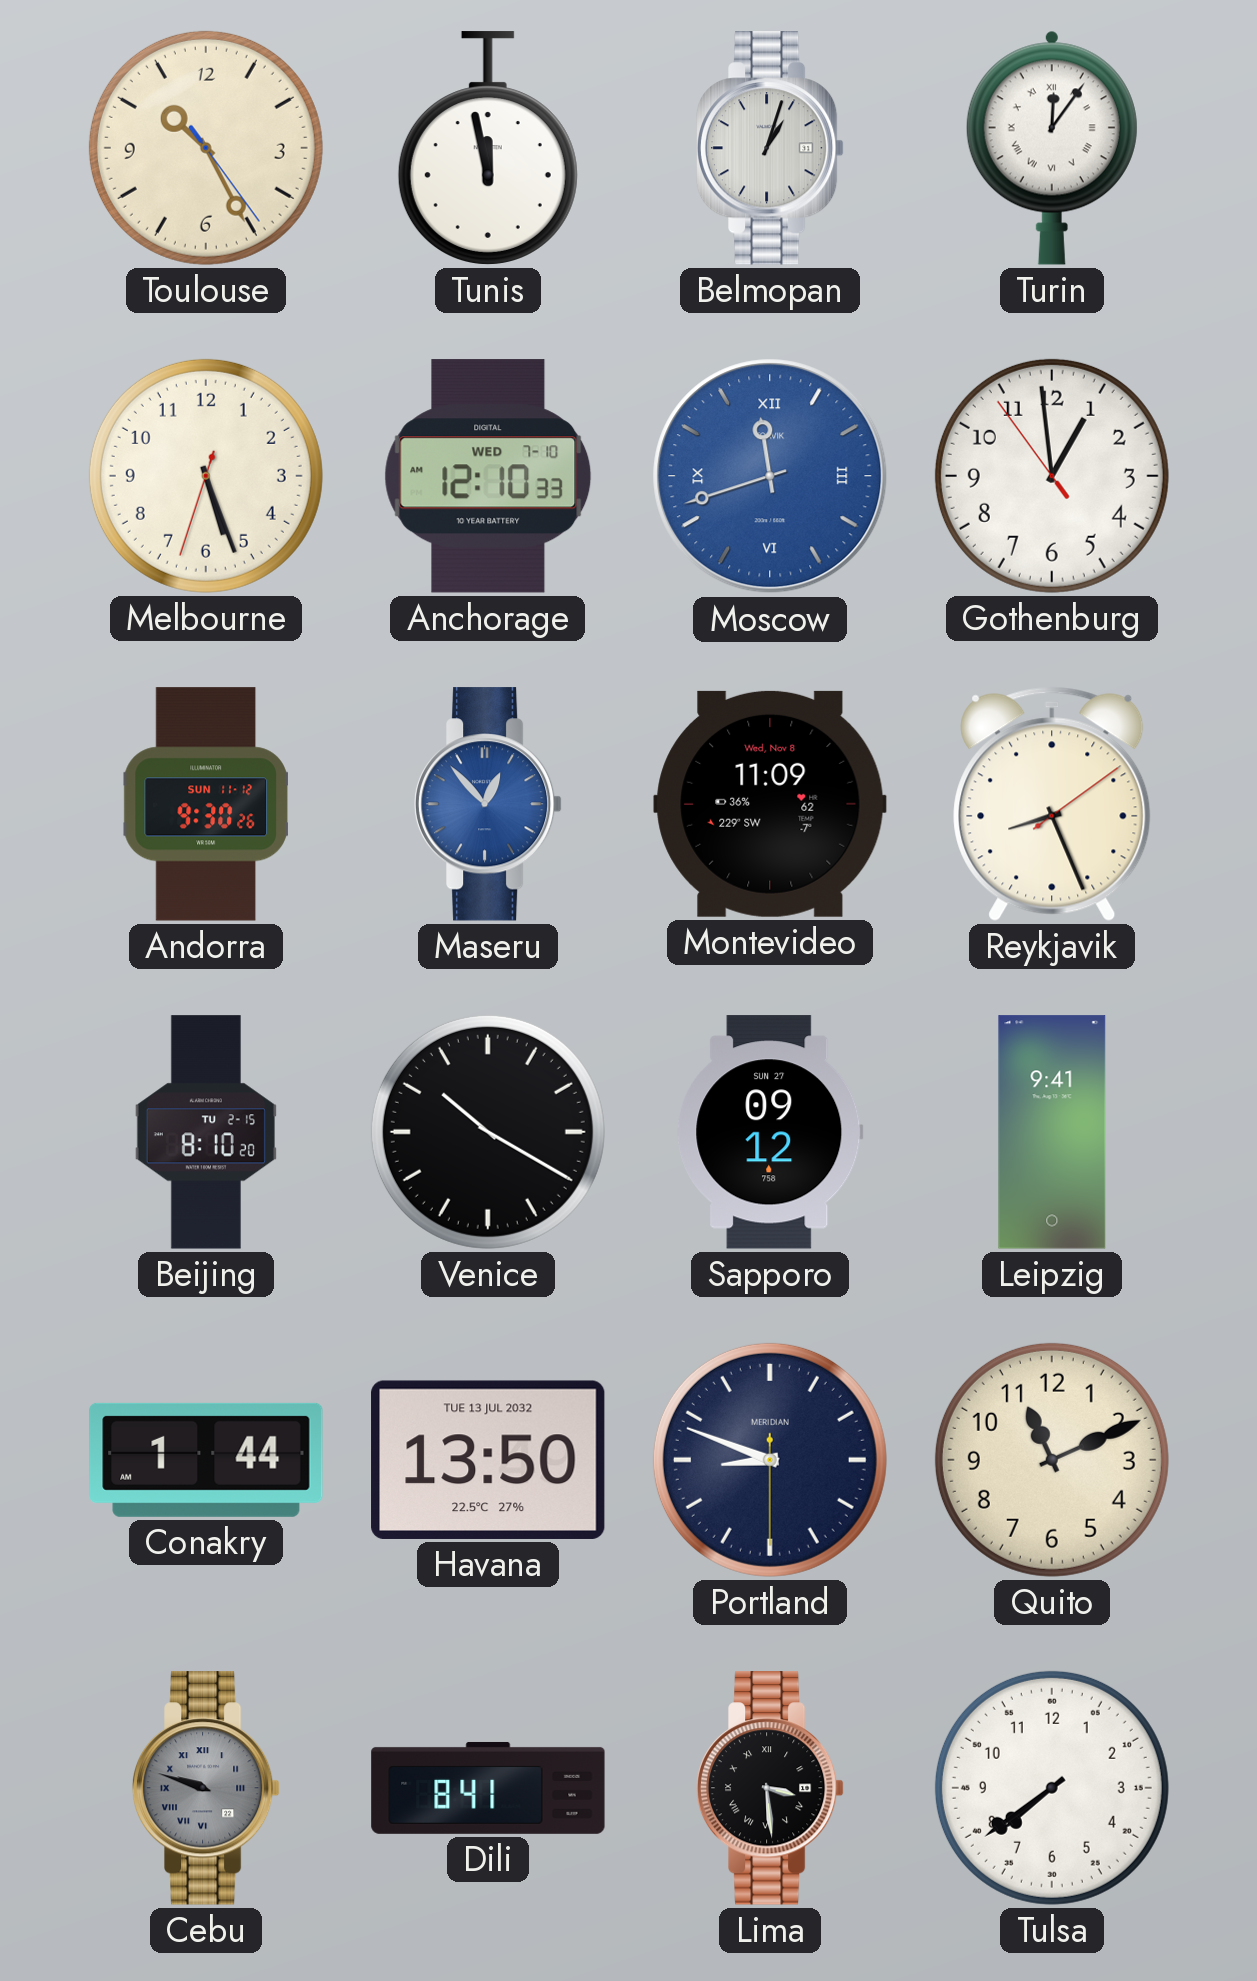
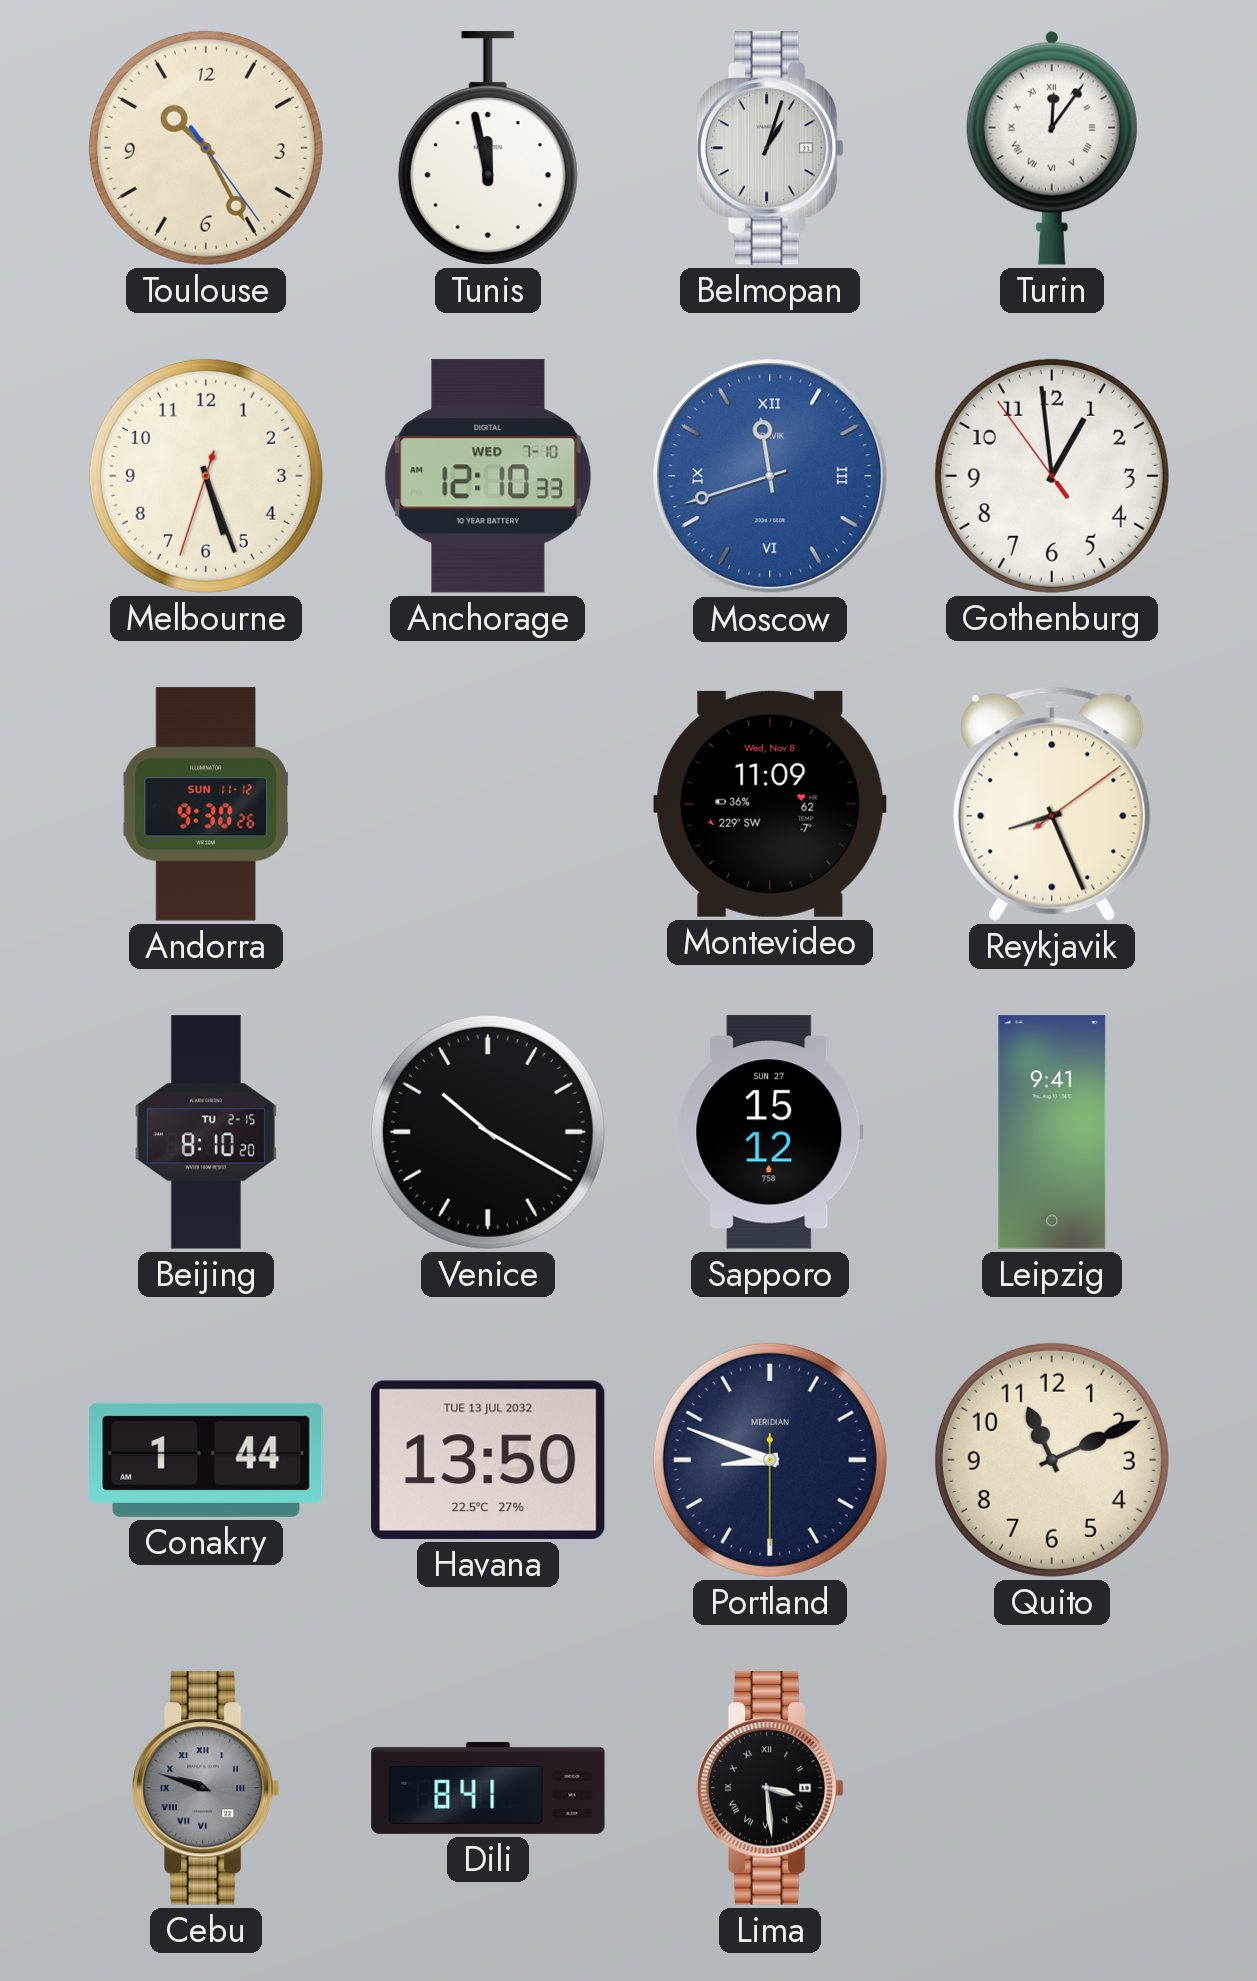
Maseru: 12:53 -> none
Sapporo: 09:12 -> 15:12
Tulsa: 7:39 -> none
